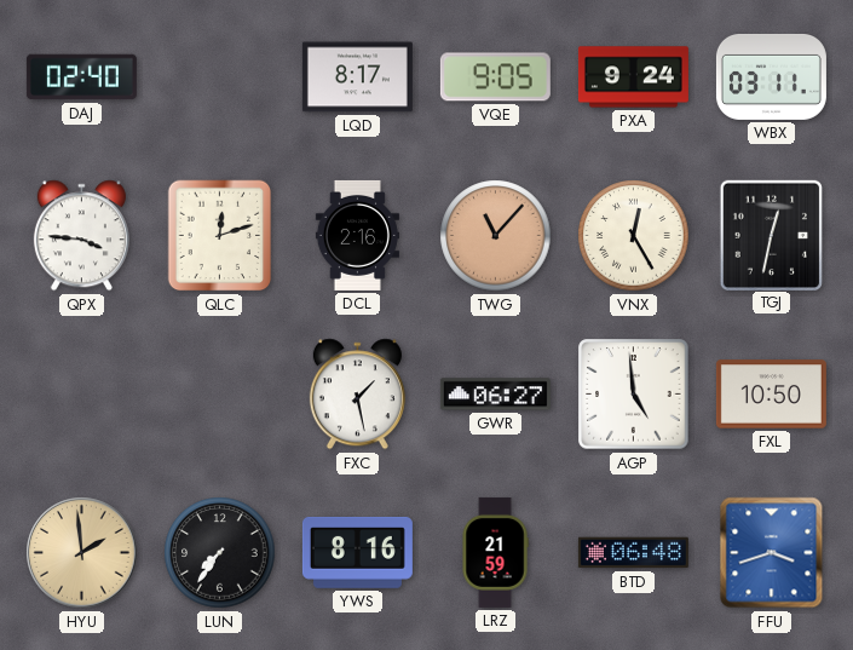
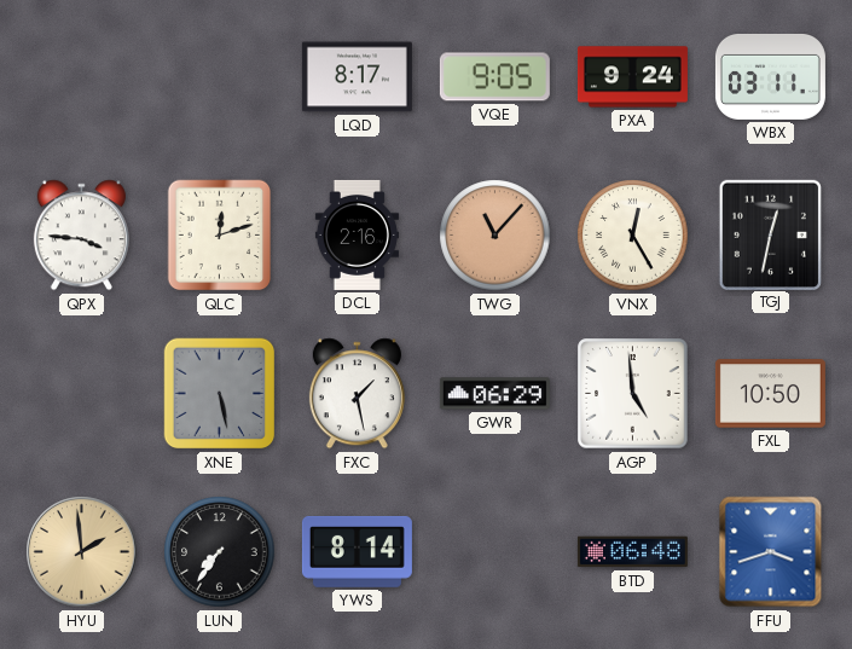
DAJ: 02:40 -> none
XNE: none -> 5:28
GWR: 06:27 -> 06:29
YWS: 8:16 -> 8:14
LRZ: 21:59 -> none
